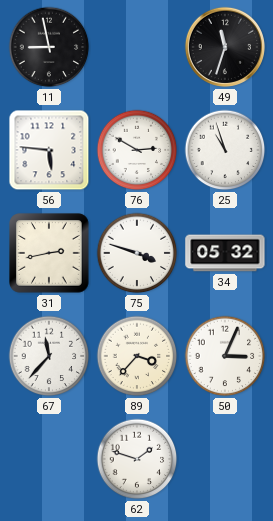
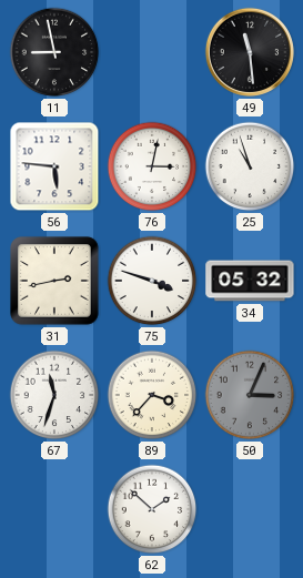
49: 11:33 -> 11:29
76: 2:50 -> 3:02
67: 11:37 -> 11:33
50 dial: white -> grey
62: 1:48 -> 1:52
